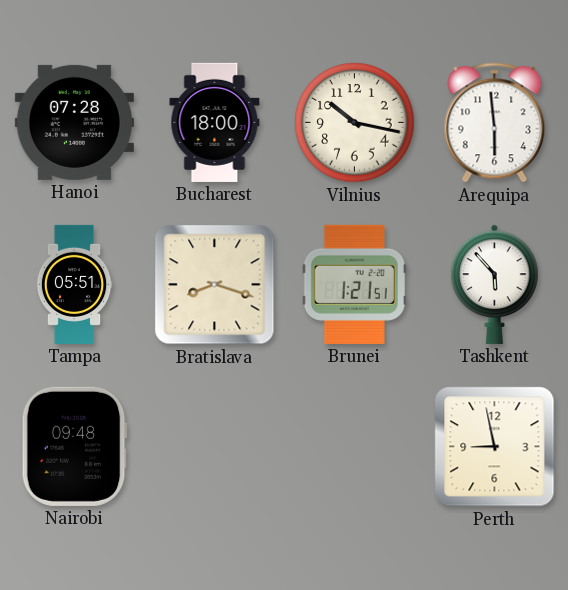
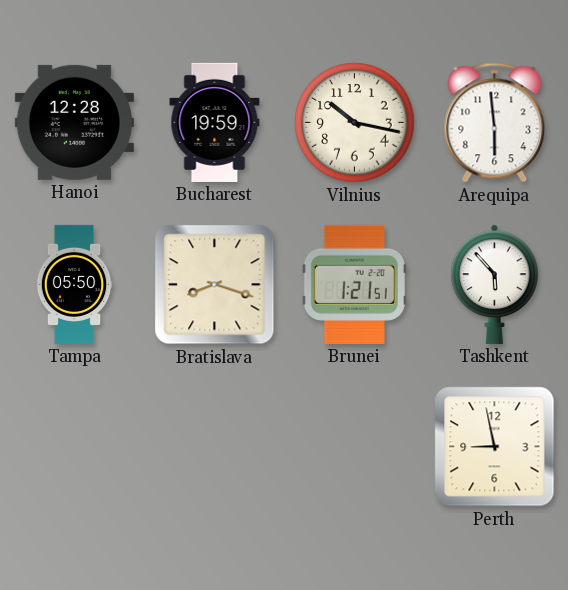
Hanoi: 07:28 -> 12:28
Bucharest: 18:00 -> 19:59
Tampa: 05:51 -> 05:50
Nairobi: 09:48 -> none
